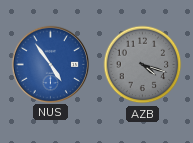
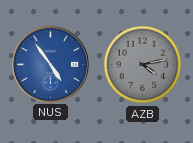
AZB: 4:18 -> 4:13
